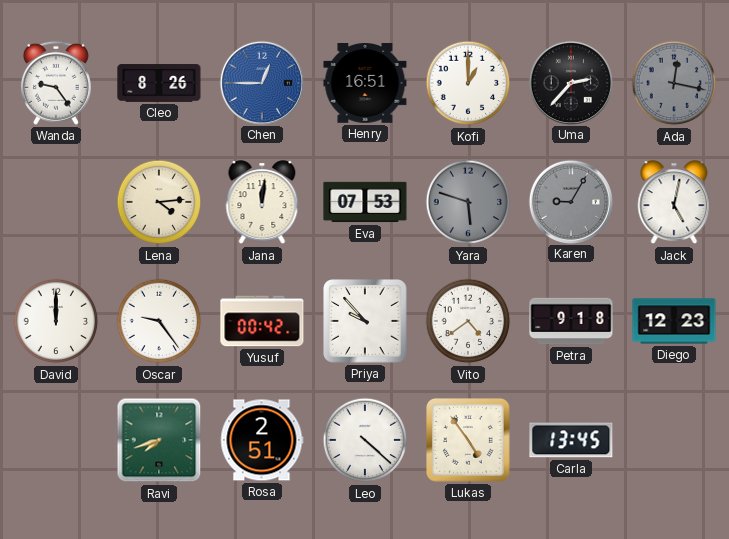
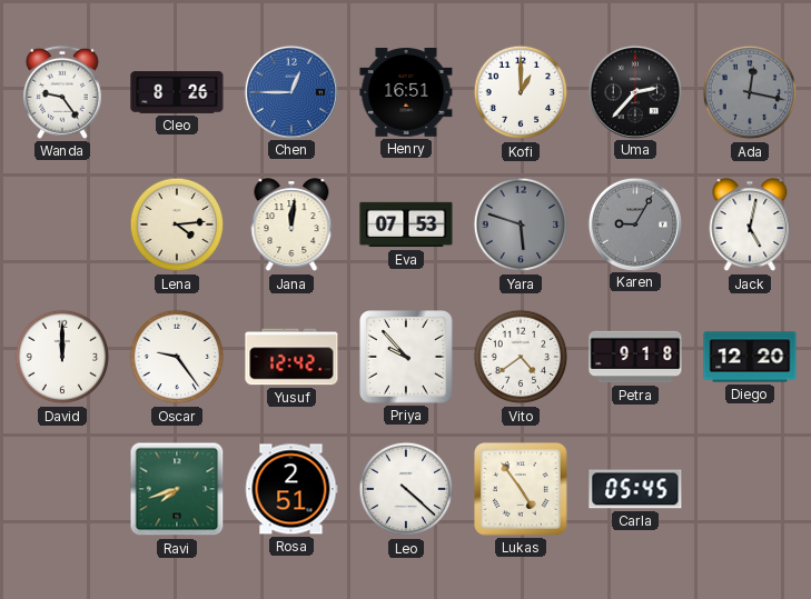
Yusuf: 00:42 -> 12:42
Diego: 12:23 -> 12:20
Carla: 13:45 -> 05:45
